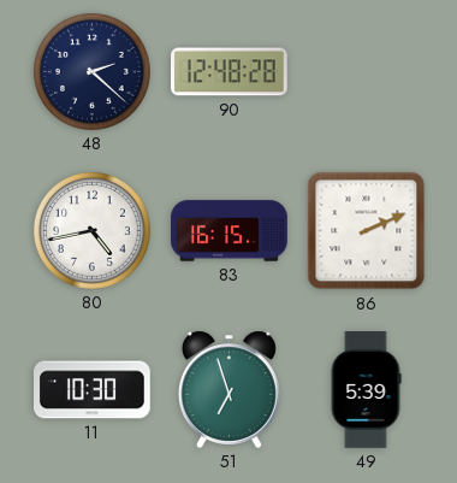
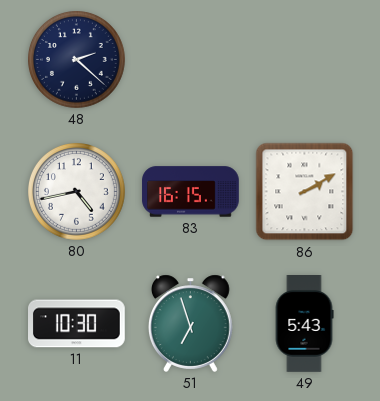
90: 12:48 -> none
86: 2:11 -> 2:10
49: 5:39 -> 5:43
